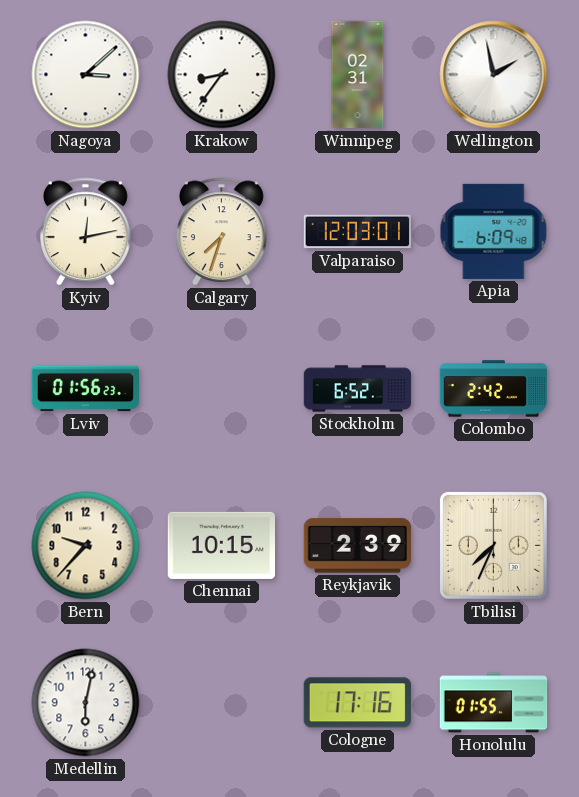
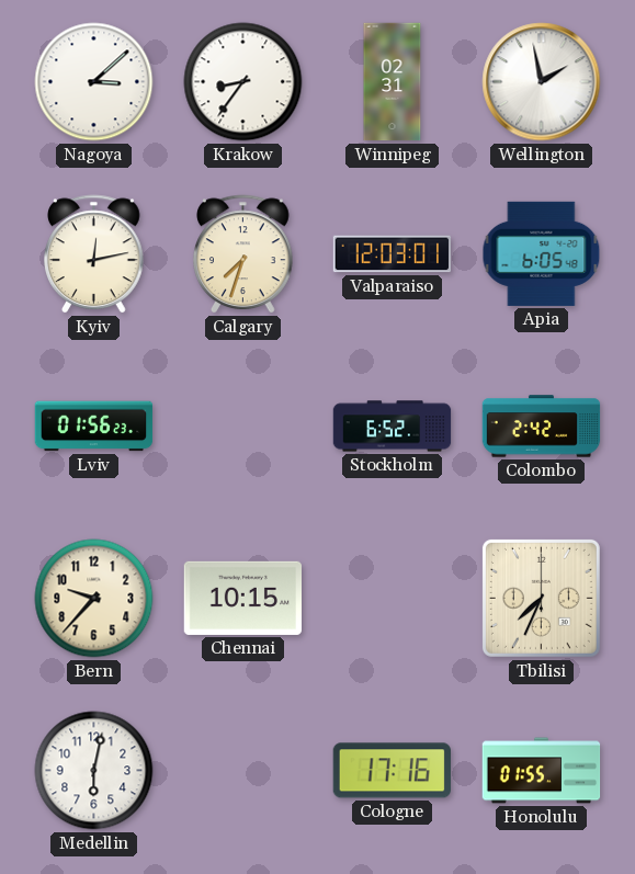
Apia: 6:09 -> 6:05
Reykjavik: 2:39 -> none
